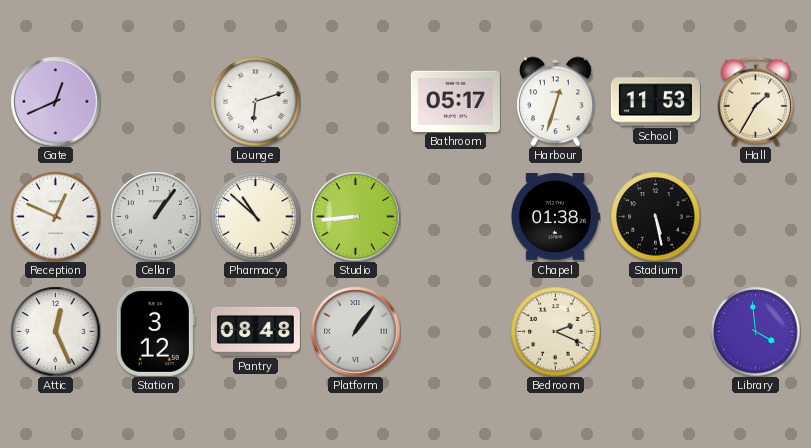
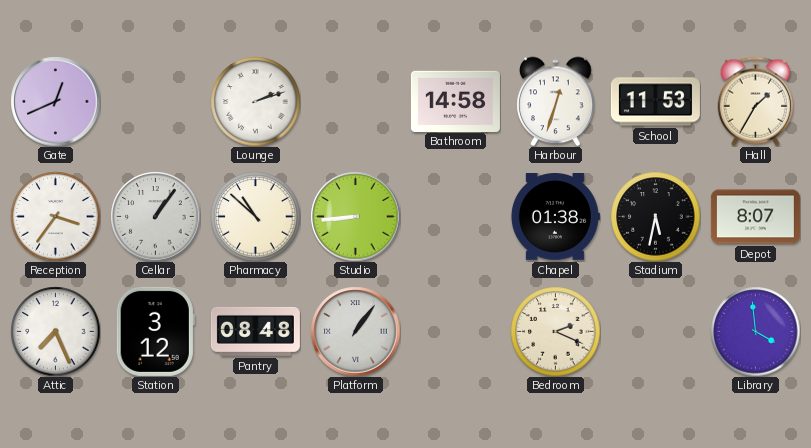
Lounge: 6:12 -> 2:12
Bathroom: 05:17 -> 14:58
Reception: 12:49 -> 3:36
Stadium: 5:28 -> 5:32
Depot: none -> 8:07
Attic: 12:26 -> 7:26
